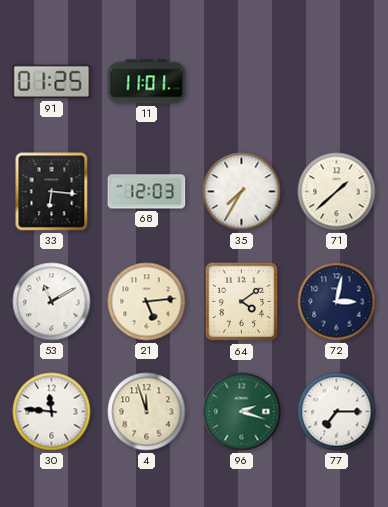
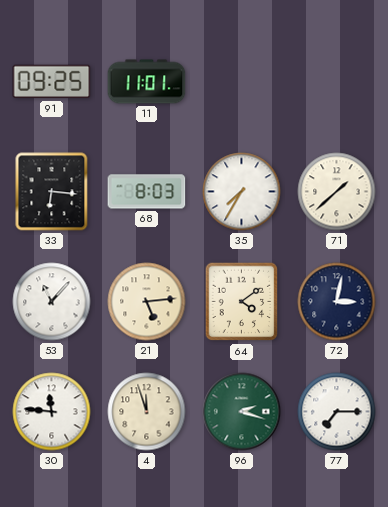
91: 01:25 -> 09:25
68: 12:03 -> 8:03
53: 11:10 -> 11:07
